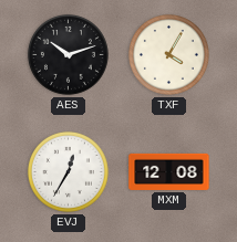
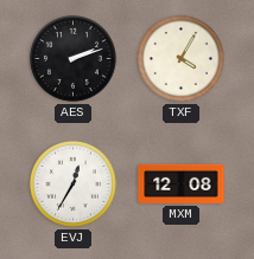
AES: 10:12 -> 2:12
